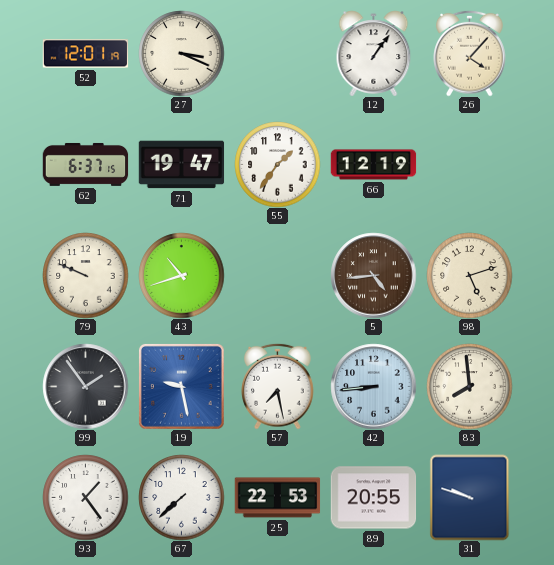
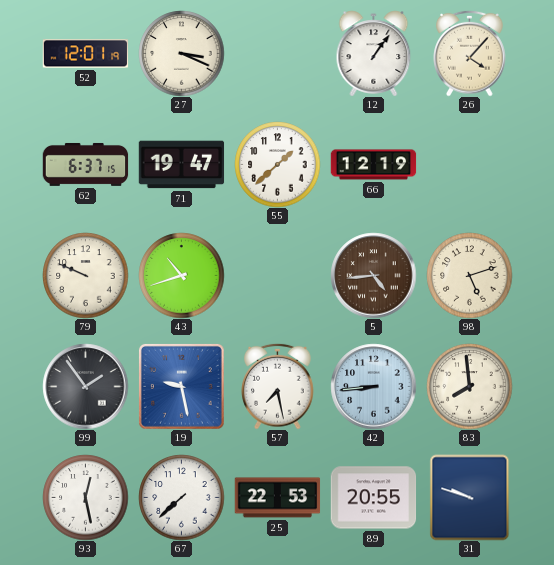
55: 1:36 -> 1:38
93: 1:24 -> 12:28
